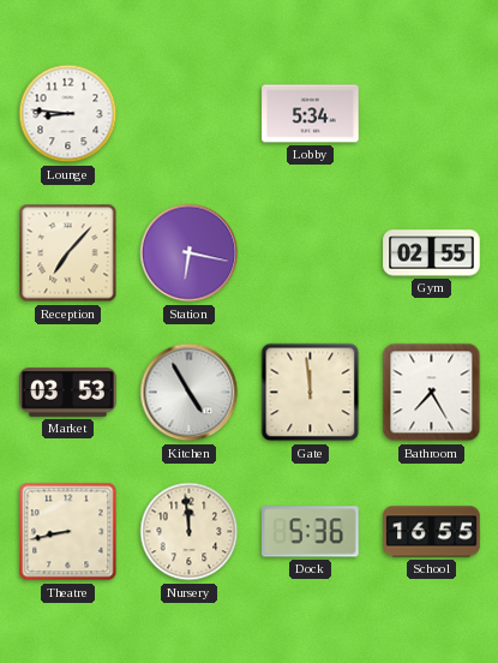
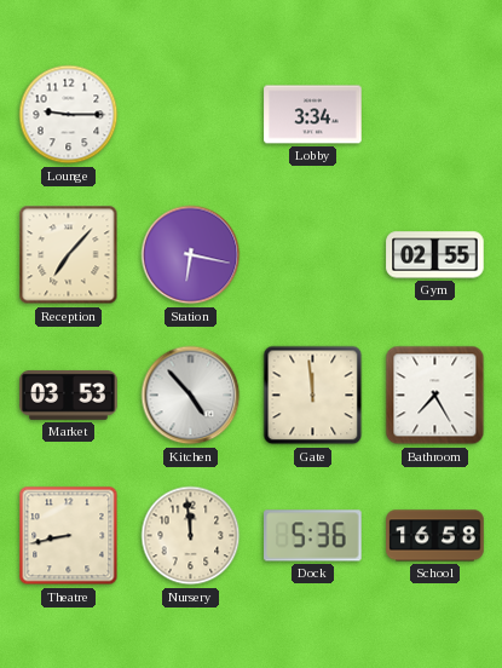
Lounge: 8:46 -> 9:15
Lobby: 5:34 -> 3:34
Kitchen: 4:55 -> 4:53
School: 16:55 -> 16:58
